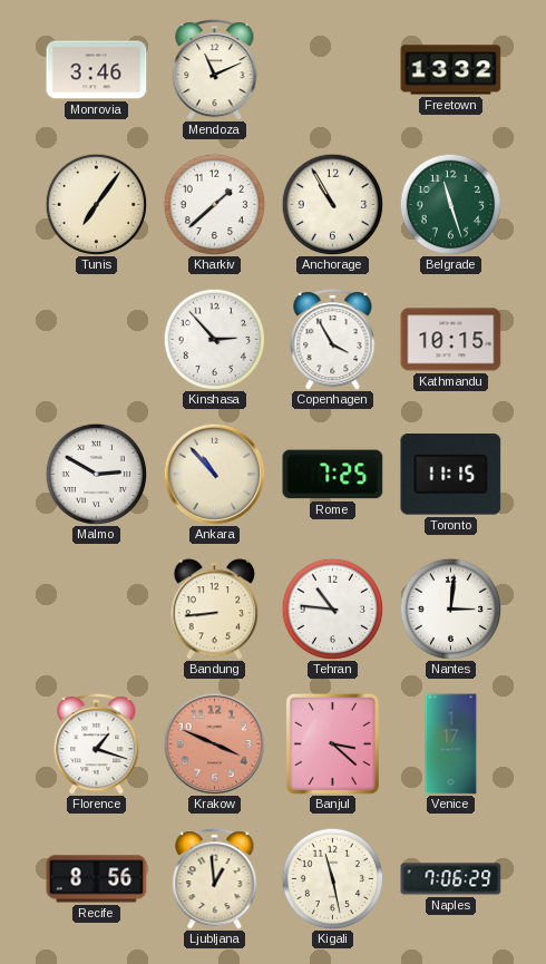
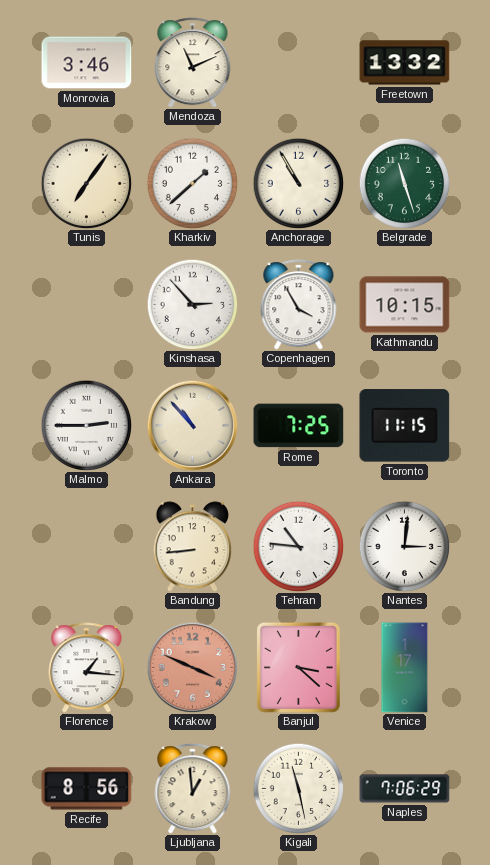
Malmo: 2:50 -> 2:45
Florence: 1:18 -> 1:16
